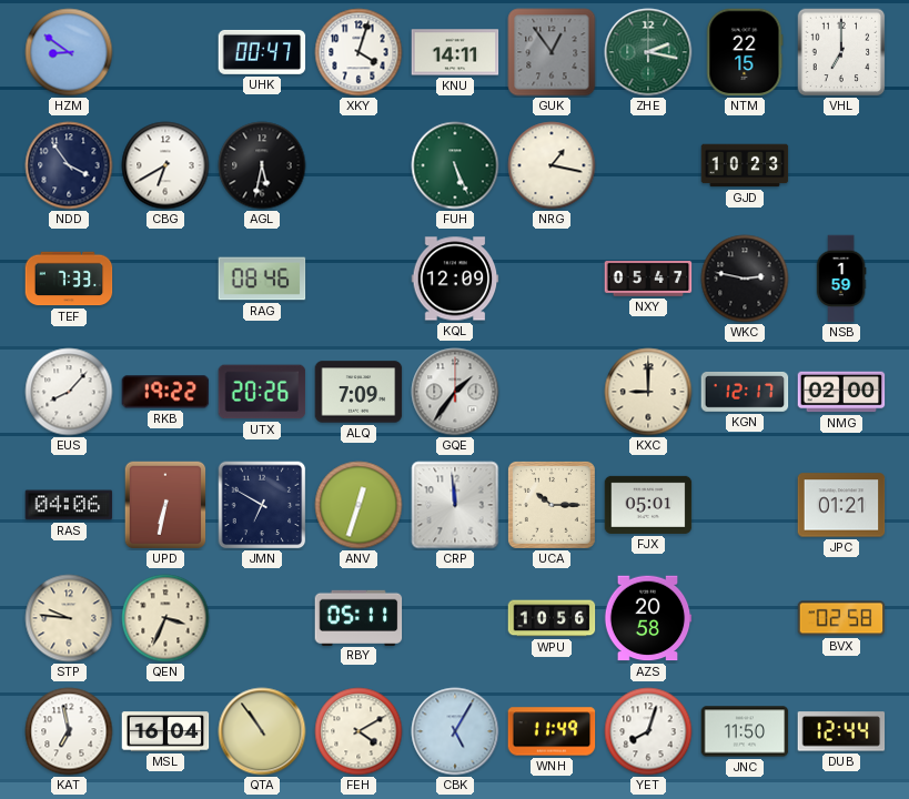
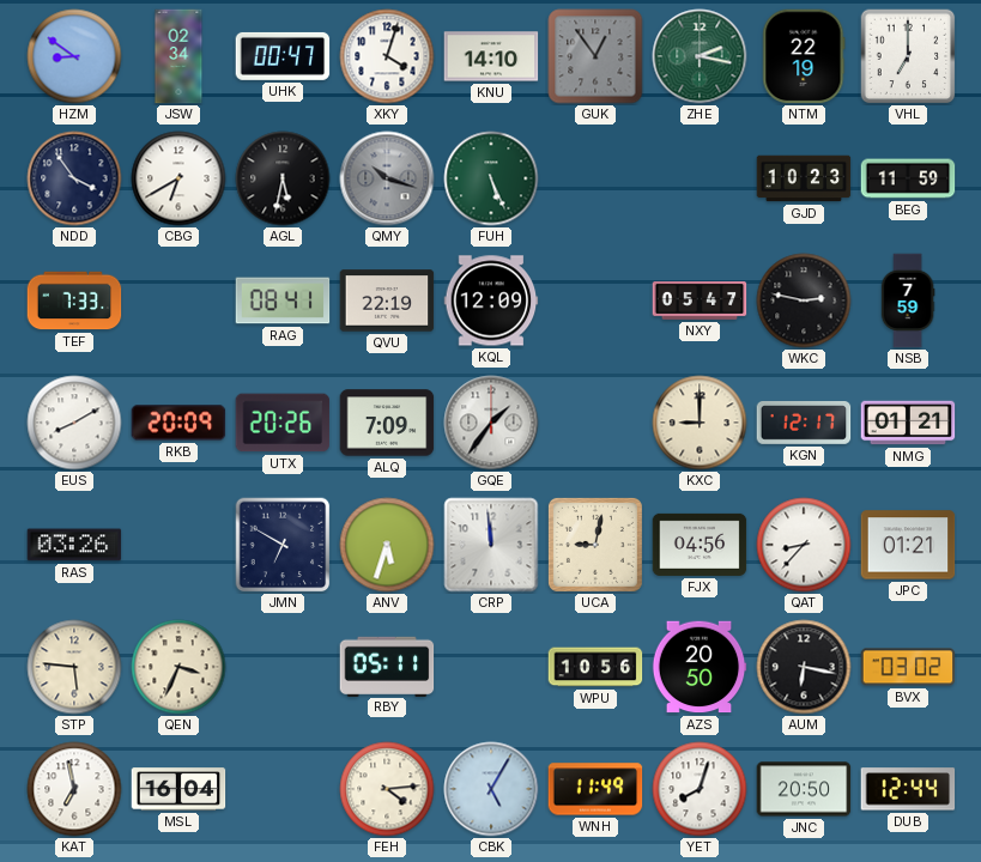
JSW: none -> 02:34
KNU: 14:11 -> 14:10
NTM: 22:15 -> 22:19
QMY: none -> 10:18
NRG: 1:17 -> none
BEG: none -> 11:59
RAG: 08:46 -> 08:41
QVU: none -> 22:19
NSB: 1:59 -> 7:59
EUS: 8:07 -> 8:10
RKB: 19:22 -> 20:09
NMG: 02:00 -> 01:21
RAS: 04:06 -> 03:26
UPD: 6:32 -> none
ANV: 12:33 -> 5:33
UCA: 10:15 -> 9:02
FJX: 05:01 -> 04:56
QAT: none -> 8:37
STP: 9:46 -> 5:46
AZS: 20:58 -> 20:50
AUM: none -> 6:17
BVX: 02:58 -> 03:02
QTA: 10:54 -> none
FEH: 4:10 -> 4:14
JNC: 11:50 -> 20:50
